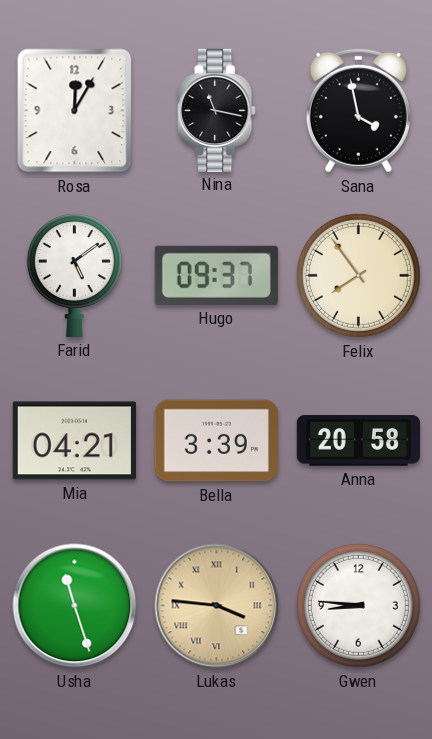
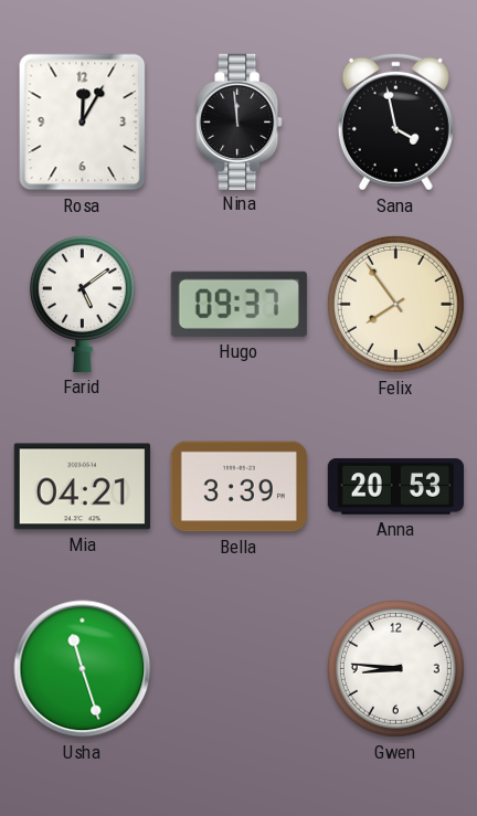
Nina: 11:17 -> 11:59
Anna: 20:58 -> 20:53
Lukas: 3:46 -> none
